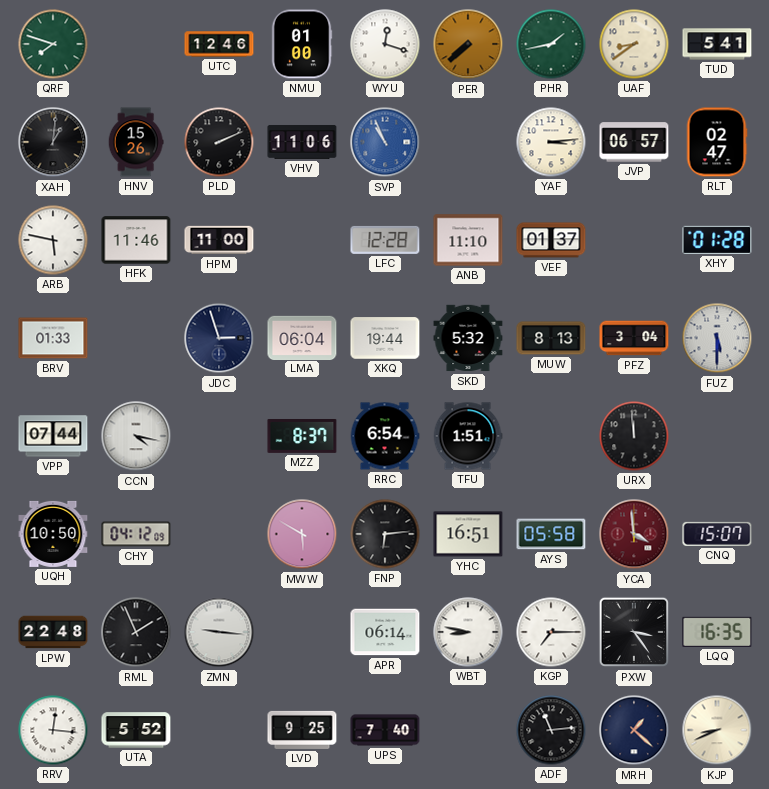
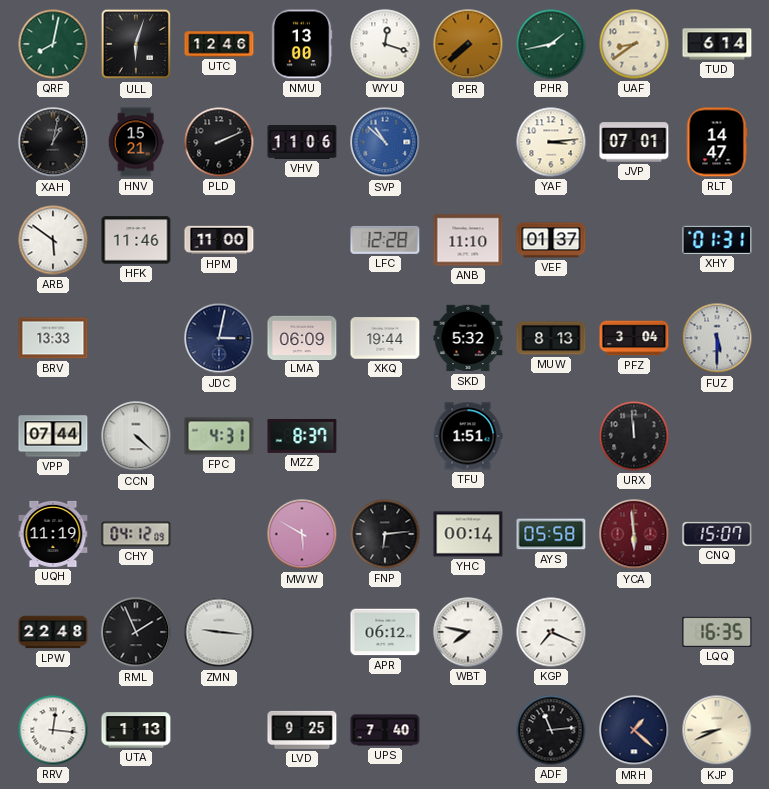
QRF: 7:48 -> 8:02
ULL: none -> 6:03
NMU: 01:00 -> 13:00
TUD: 5:41 -> 6:14
XAH: 1:01 -> 1:02
HNV: 15:26 -> 15:21
SVP: 10:56 -> 10:52
JVP: 06:57 -> 07:01
RLT: 02:47 -> 14:47
ARB: 5:47 -> 5:51
XHY: 01:28 -> 01:31
BRV: 01:33 -> 13:33
JDC: 2:57 -> 3:02
LMA: 06:04 -> 06:09
CCN: 4:17 -> 4:22
FPC: none -> 4:31
RRC: 6:54 -> none
UQH: 10:50 -> 11:19
YHC: 16:51 -> 00:14
YCA: 3:59 -> 5:59
APR: 06:14 -> 06:12
WBT: 8:47 -> 7:47
KGP: 7:15 -> 7:19
PXW: 3:24 -> none
UTA: 5:52 -> 1:13
